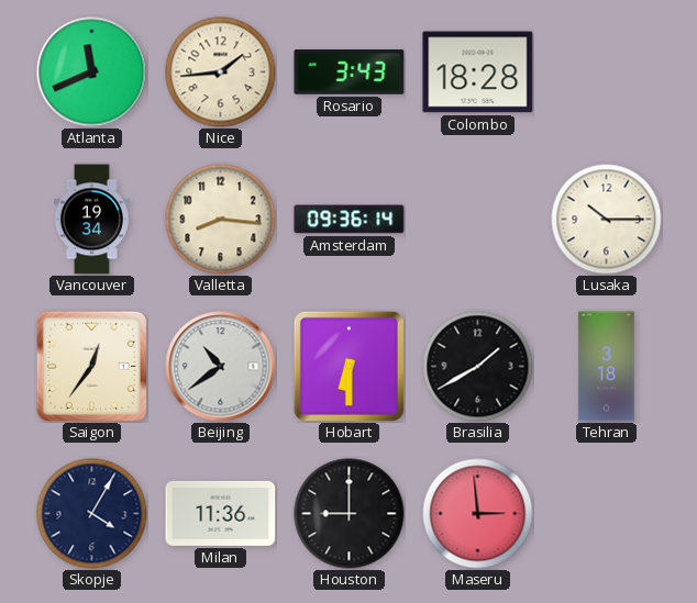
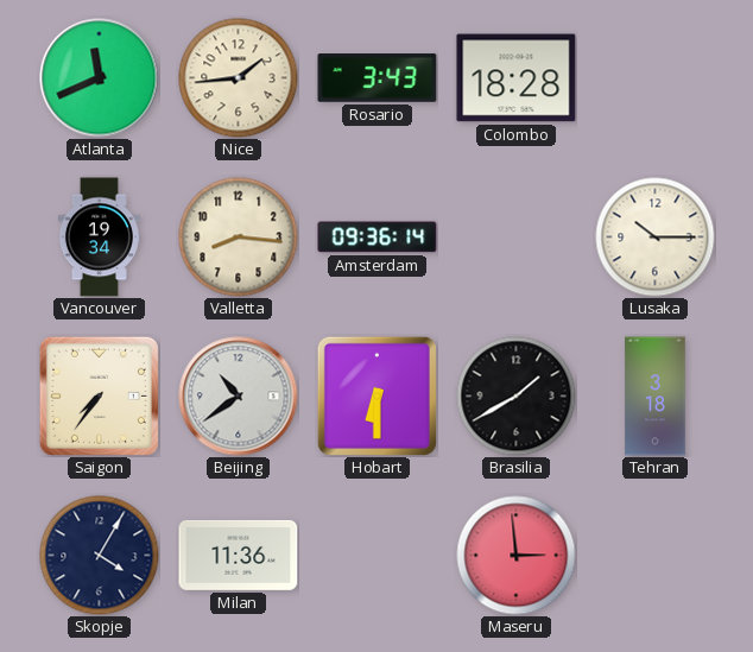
Saigon: 12:36 -> 7:36
Houston: 9:00 -> none
